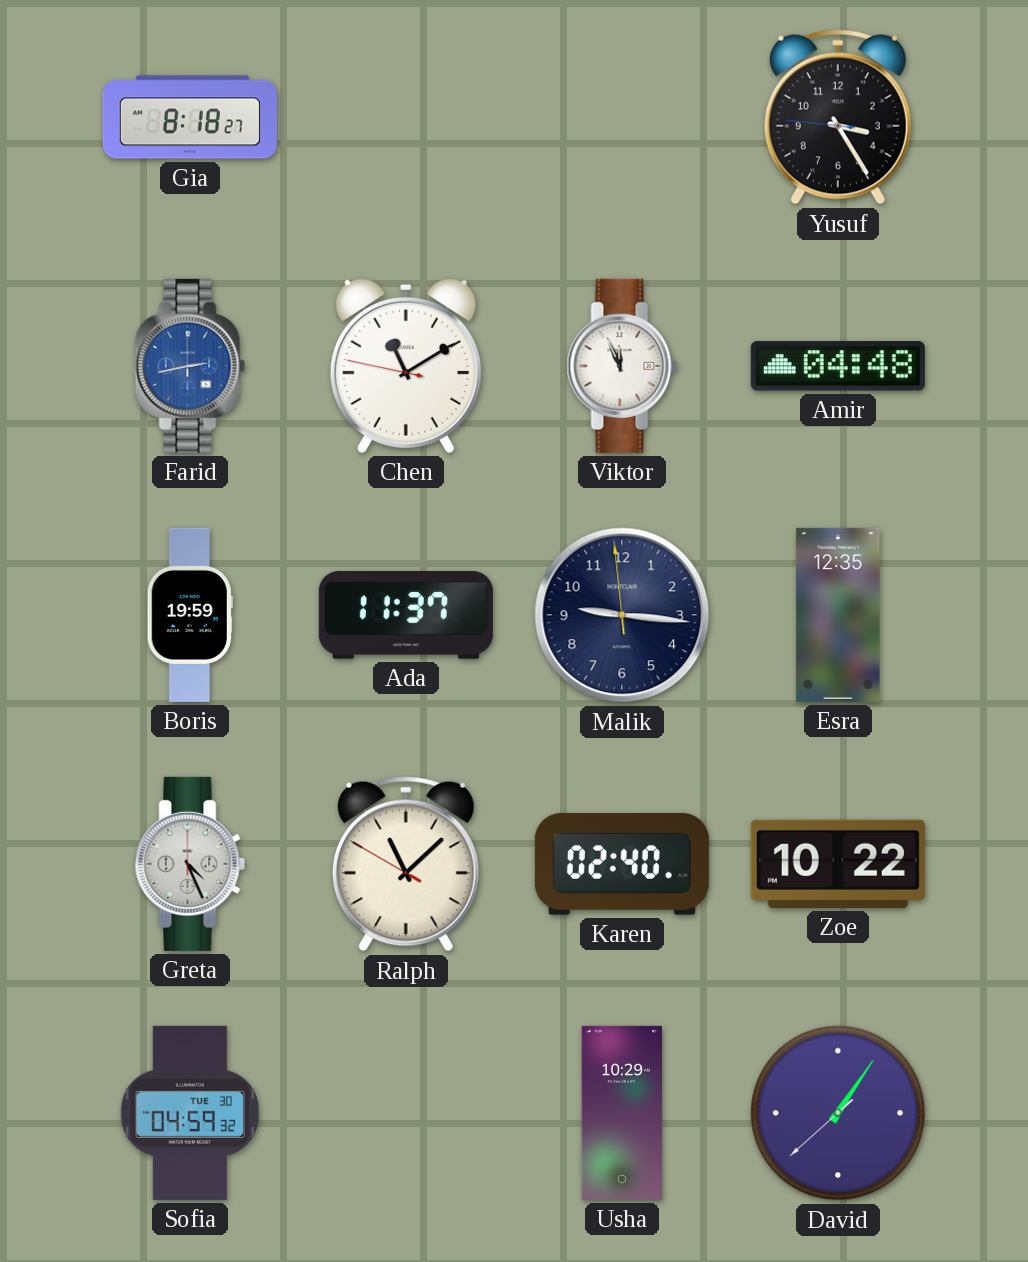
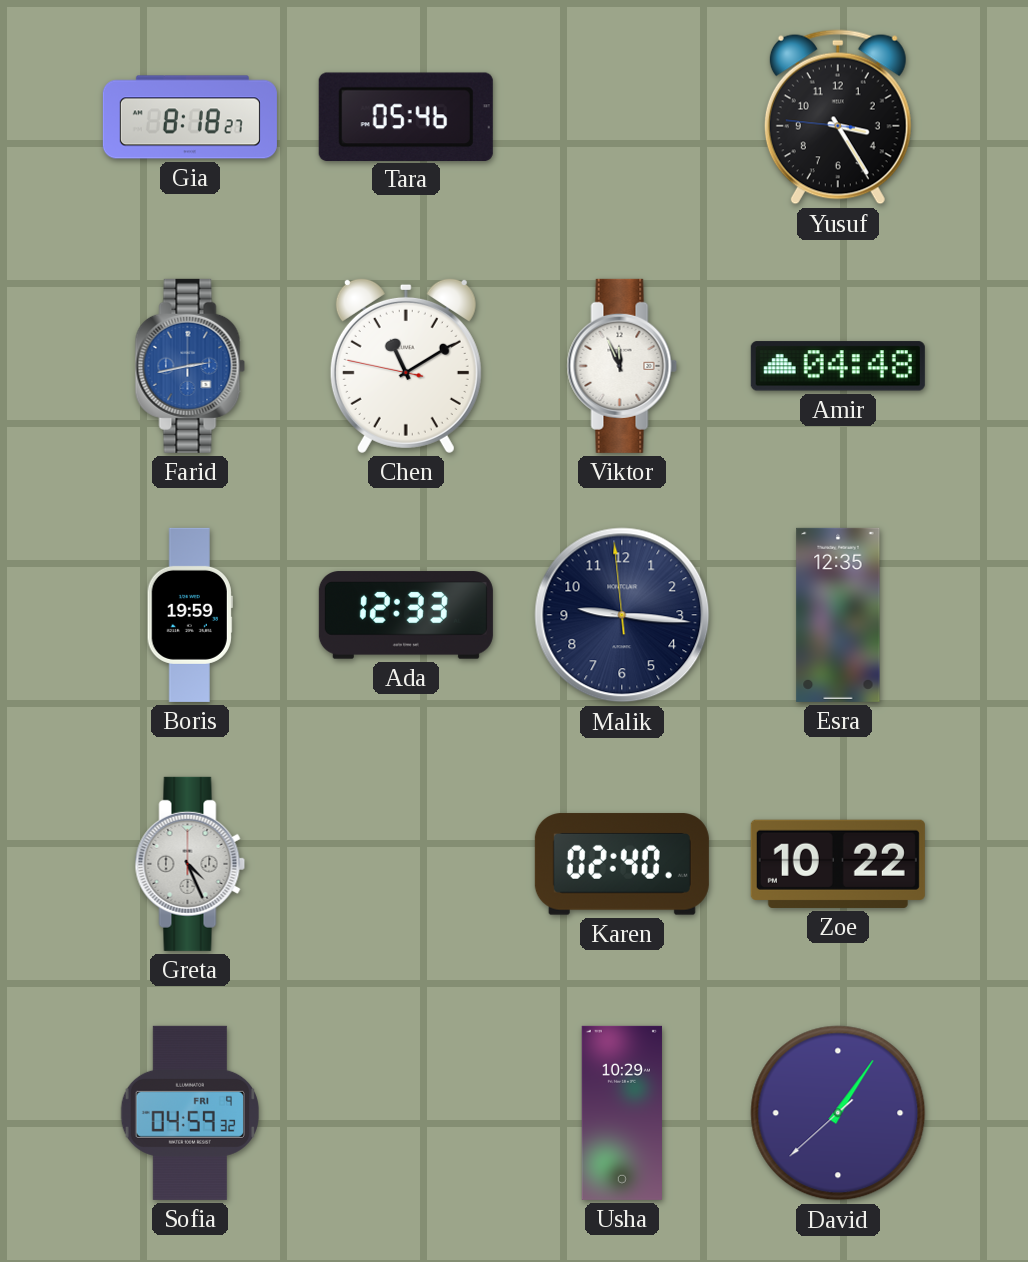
Tara: none -> 05:46
Ada: 11:37 -> 12:33
Ralph: 11:07 -> none
Sofia date: TUE 30 -> FRI 9
